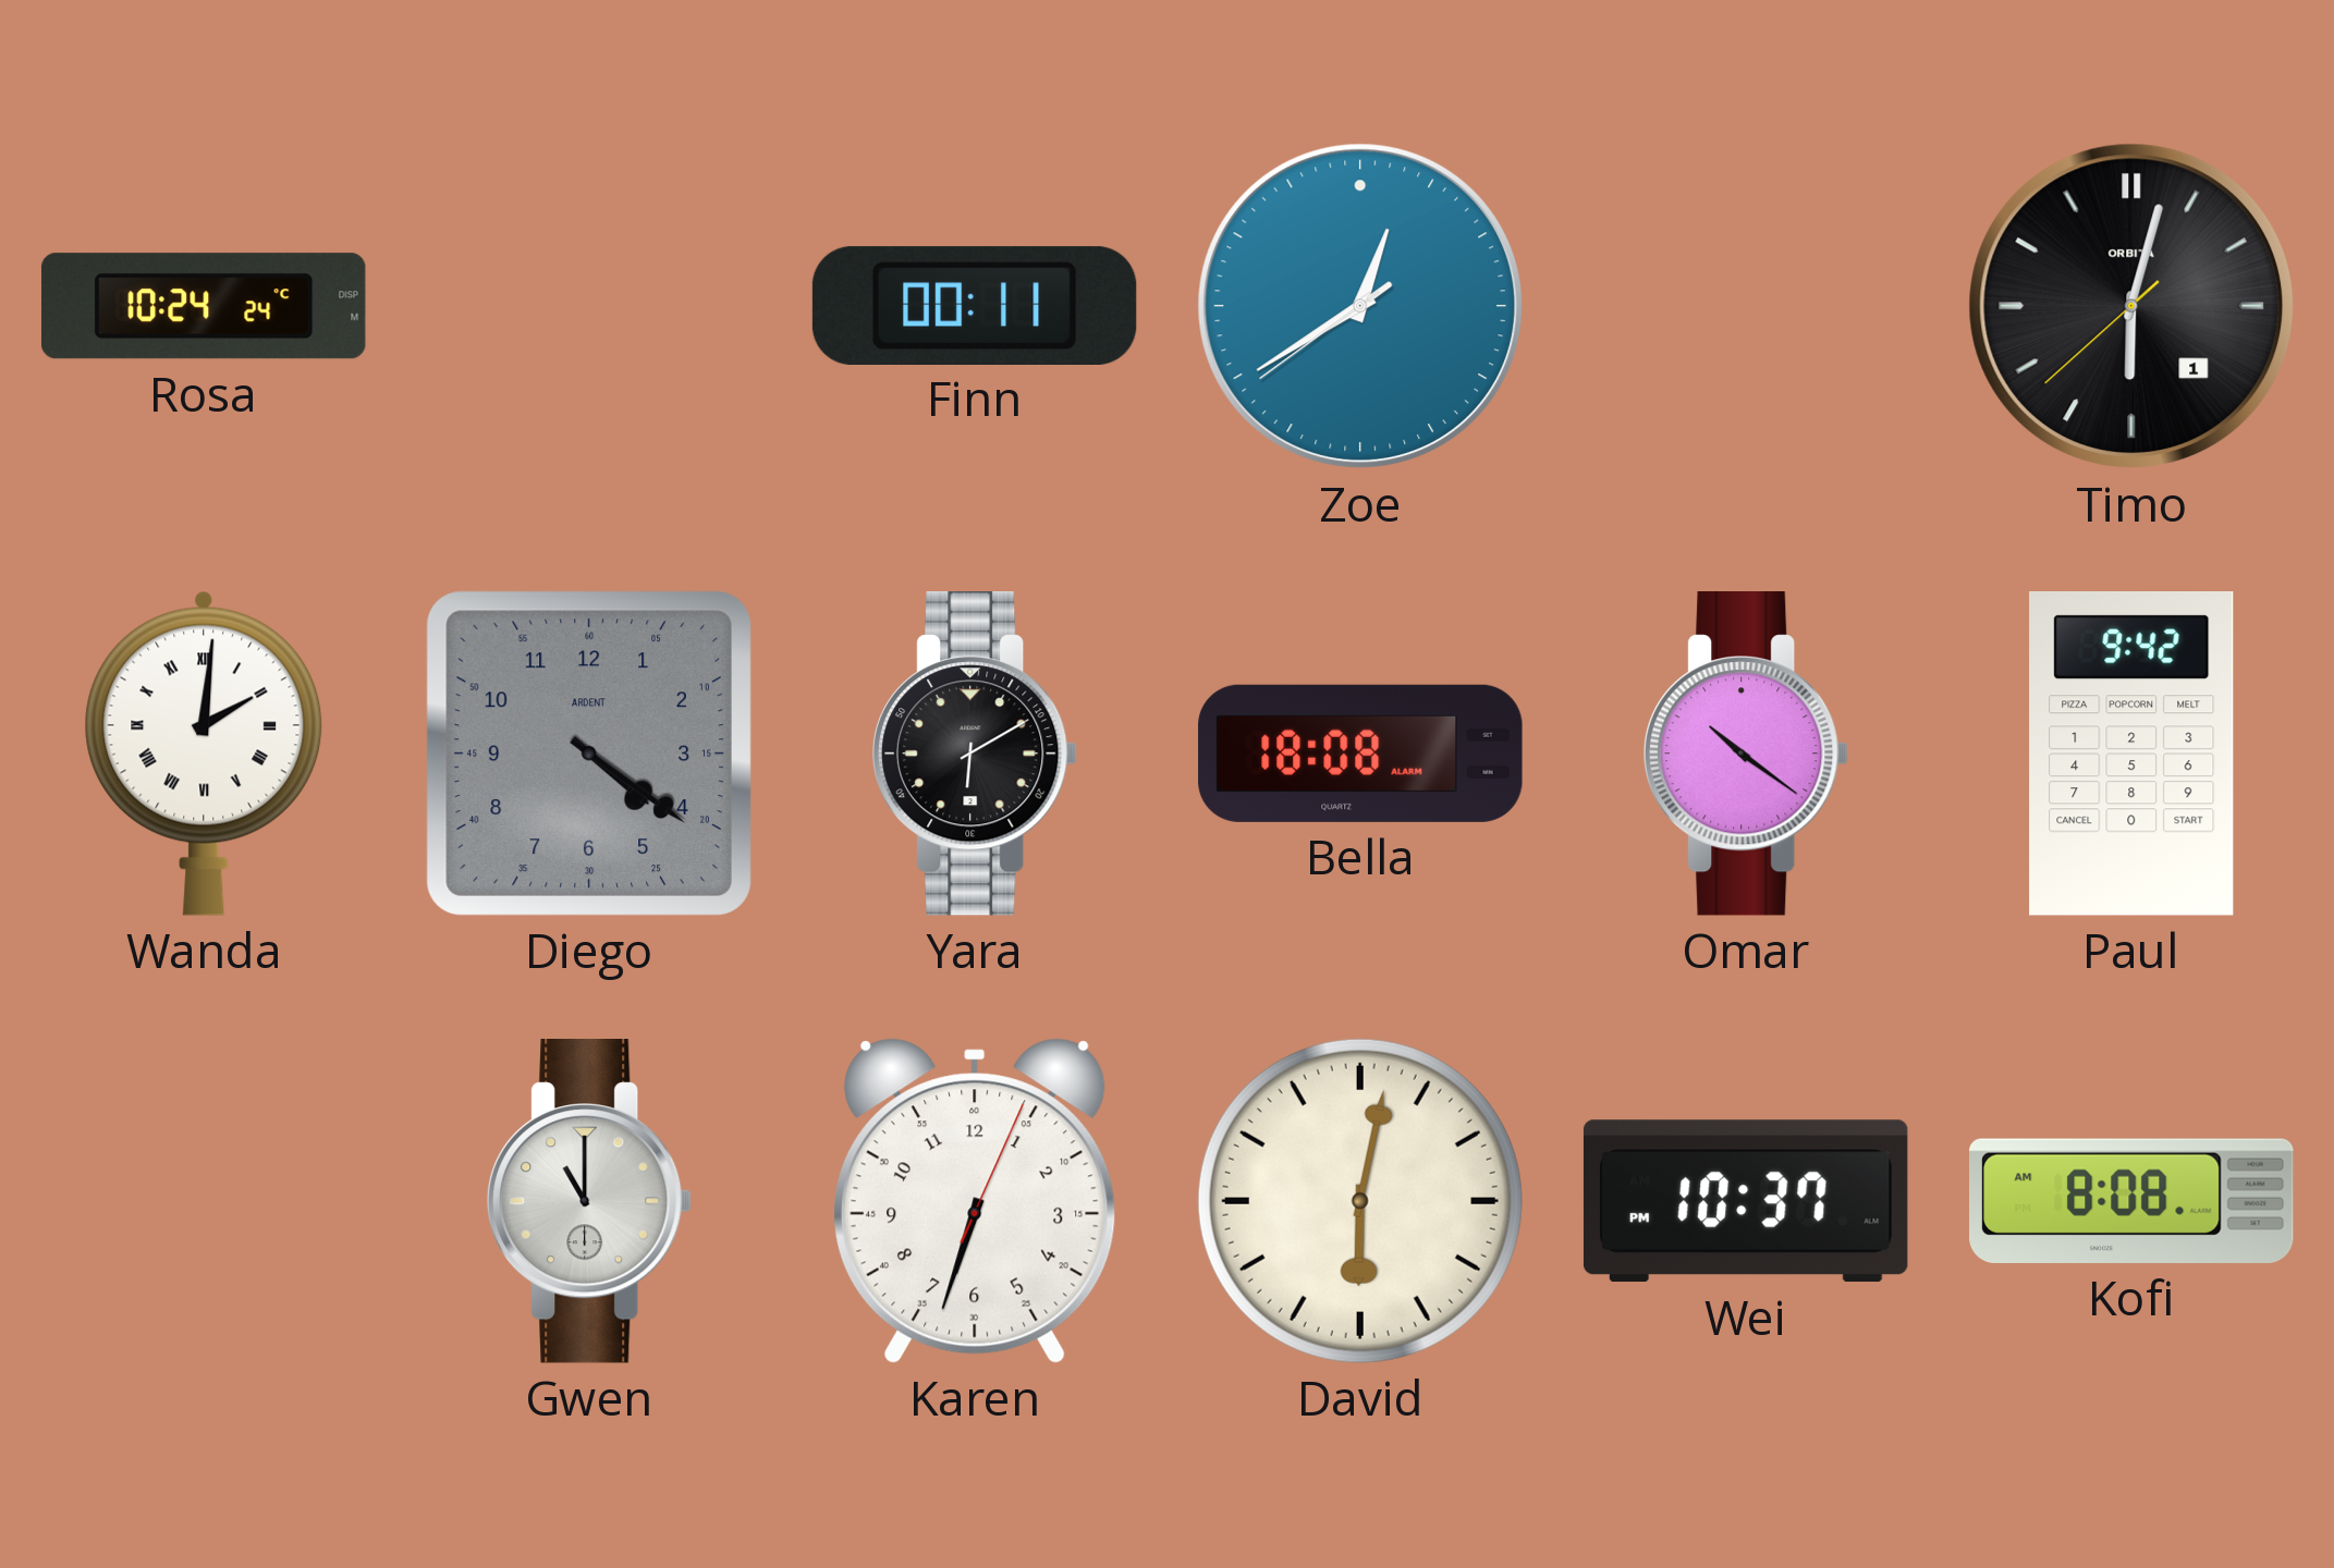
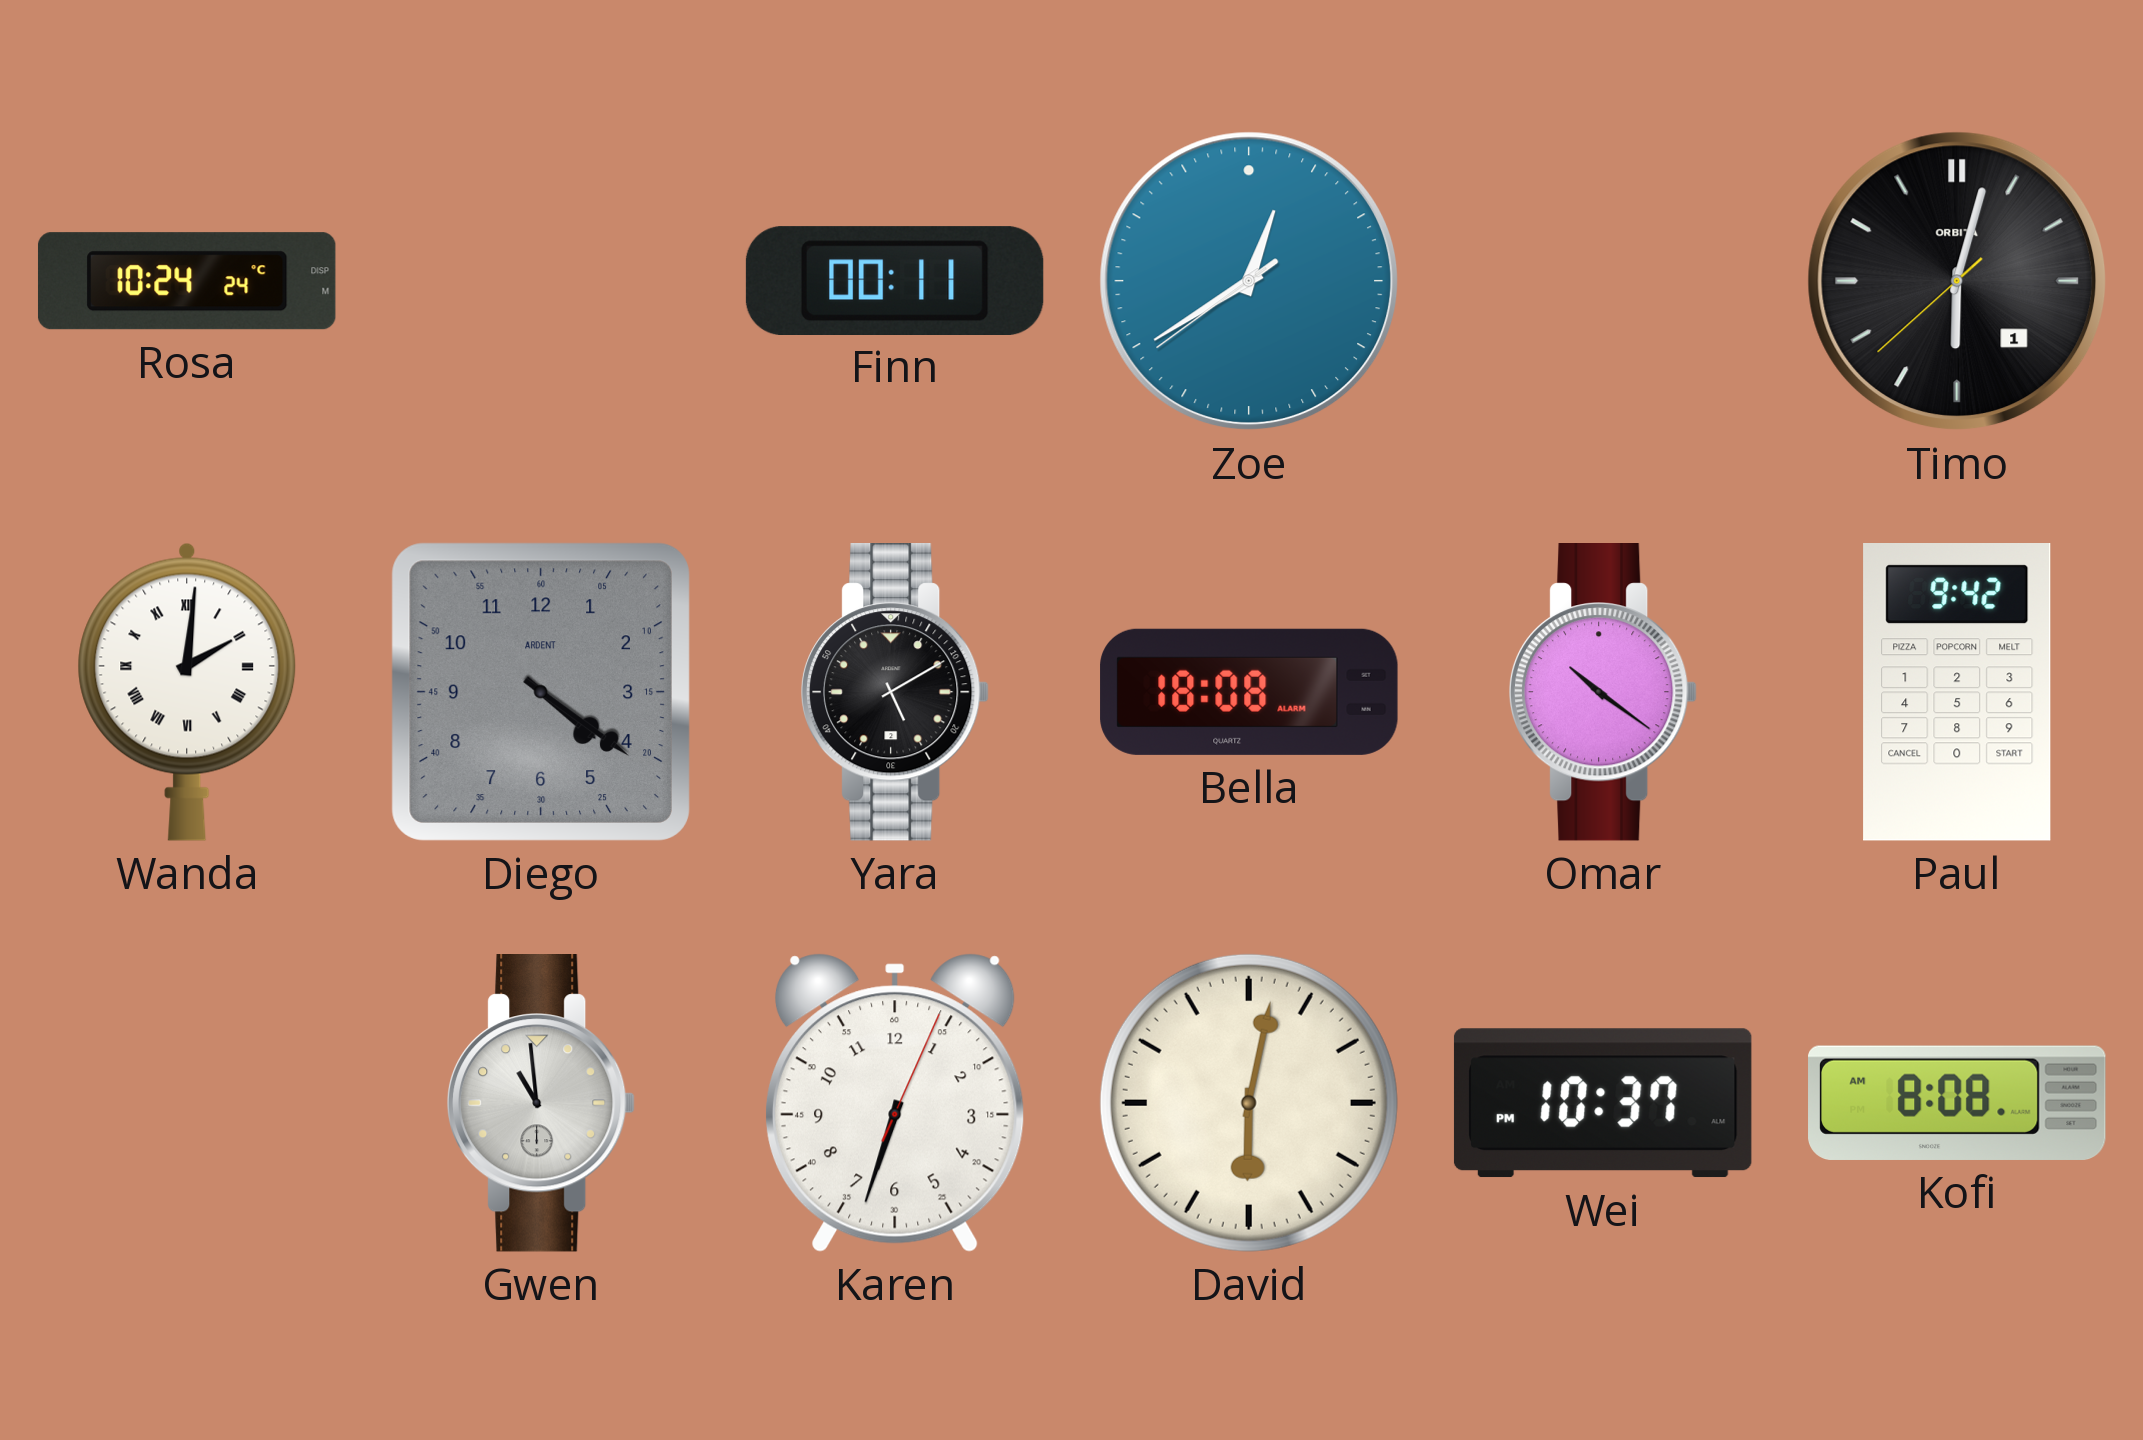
Yara: 6:10 -> 5:10
Gwen: 11:00 -> 10:59
